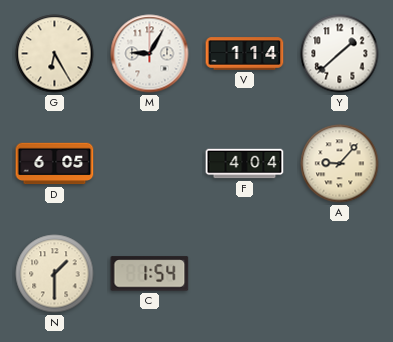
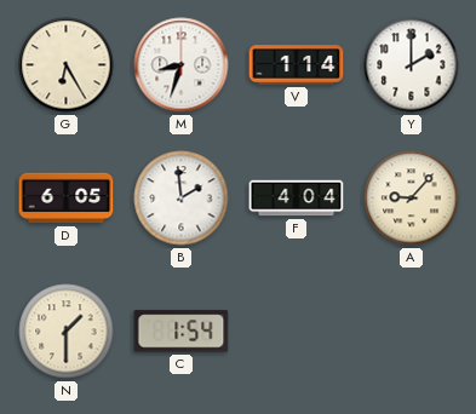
M: 9:05 -> 8:33
Y: 1:38 -> 2:00
B: none -> 1:59
